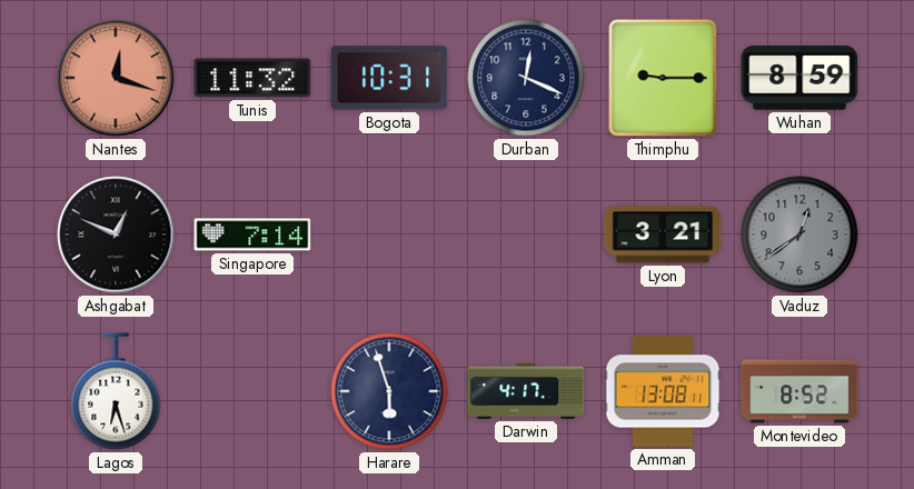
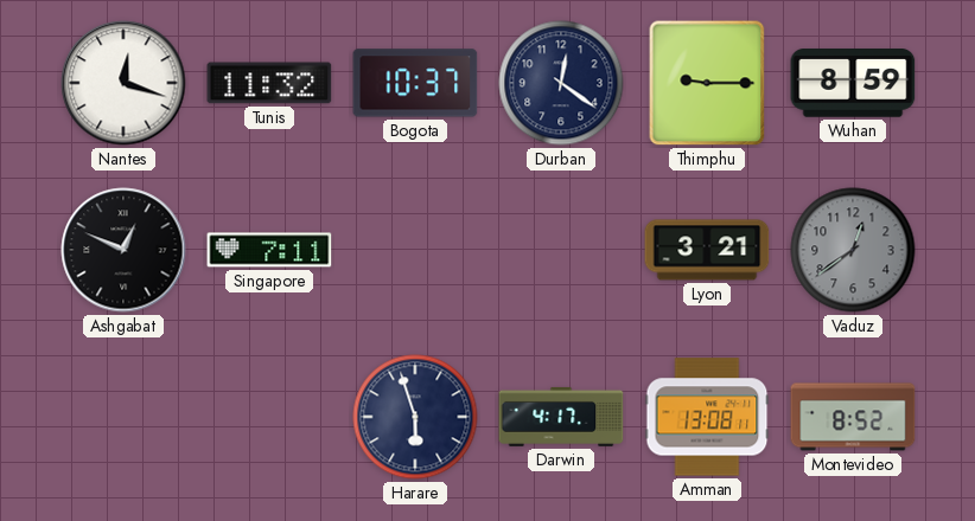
Nantes dial: salmon -> white
Bogota: 10:31 -> 10:37
Durban: 12:19 -> 12:21
Singapore: 7:14 -> 7:11
Lagos: 6:27 -> none
